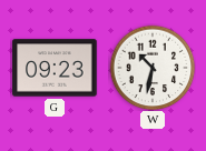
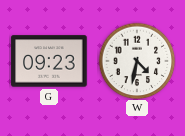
W: 10:32 -> 4:32
